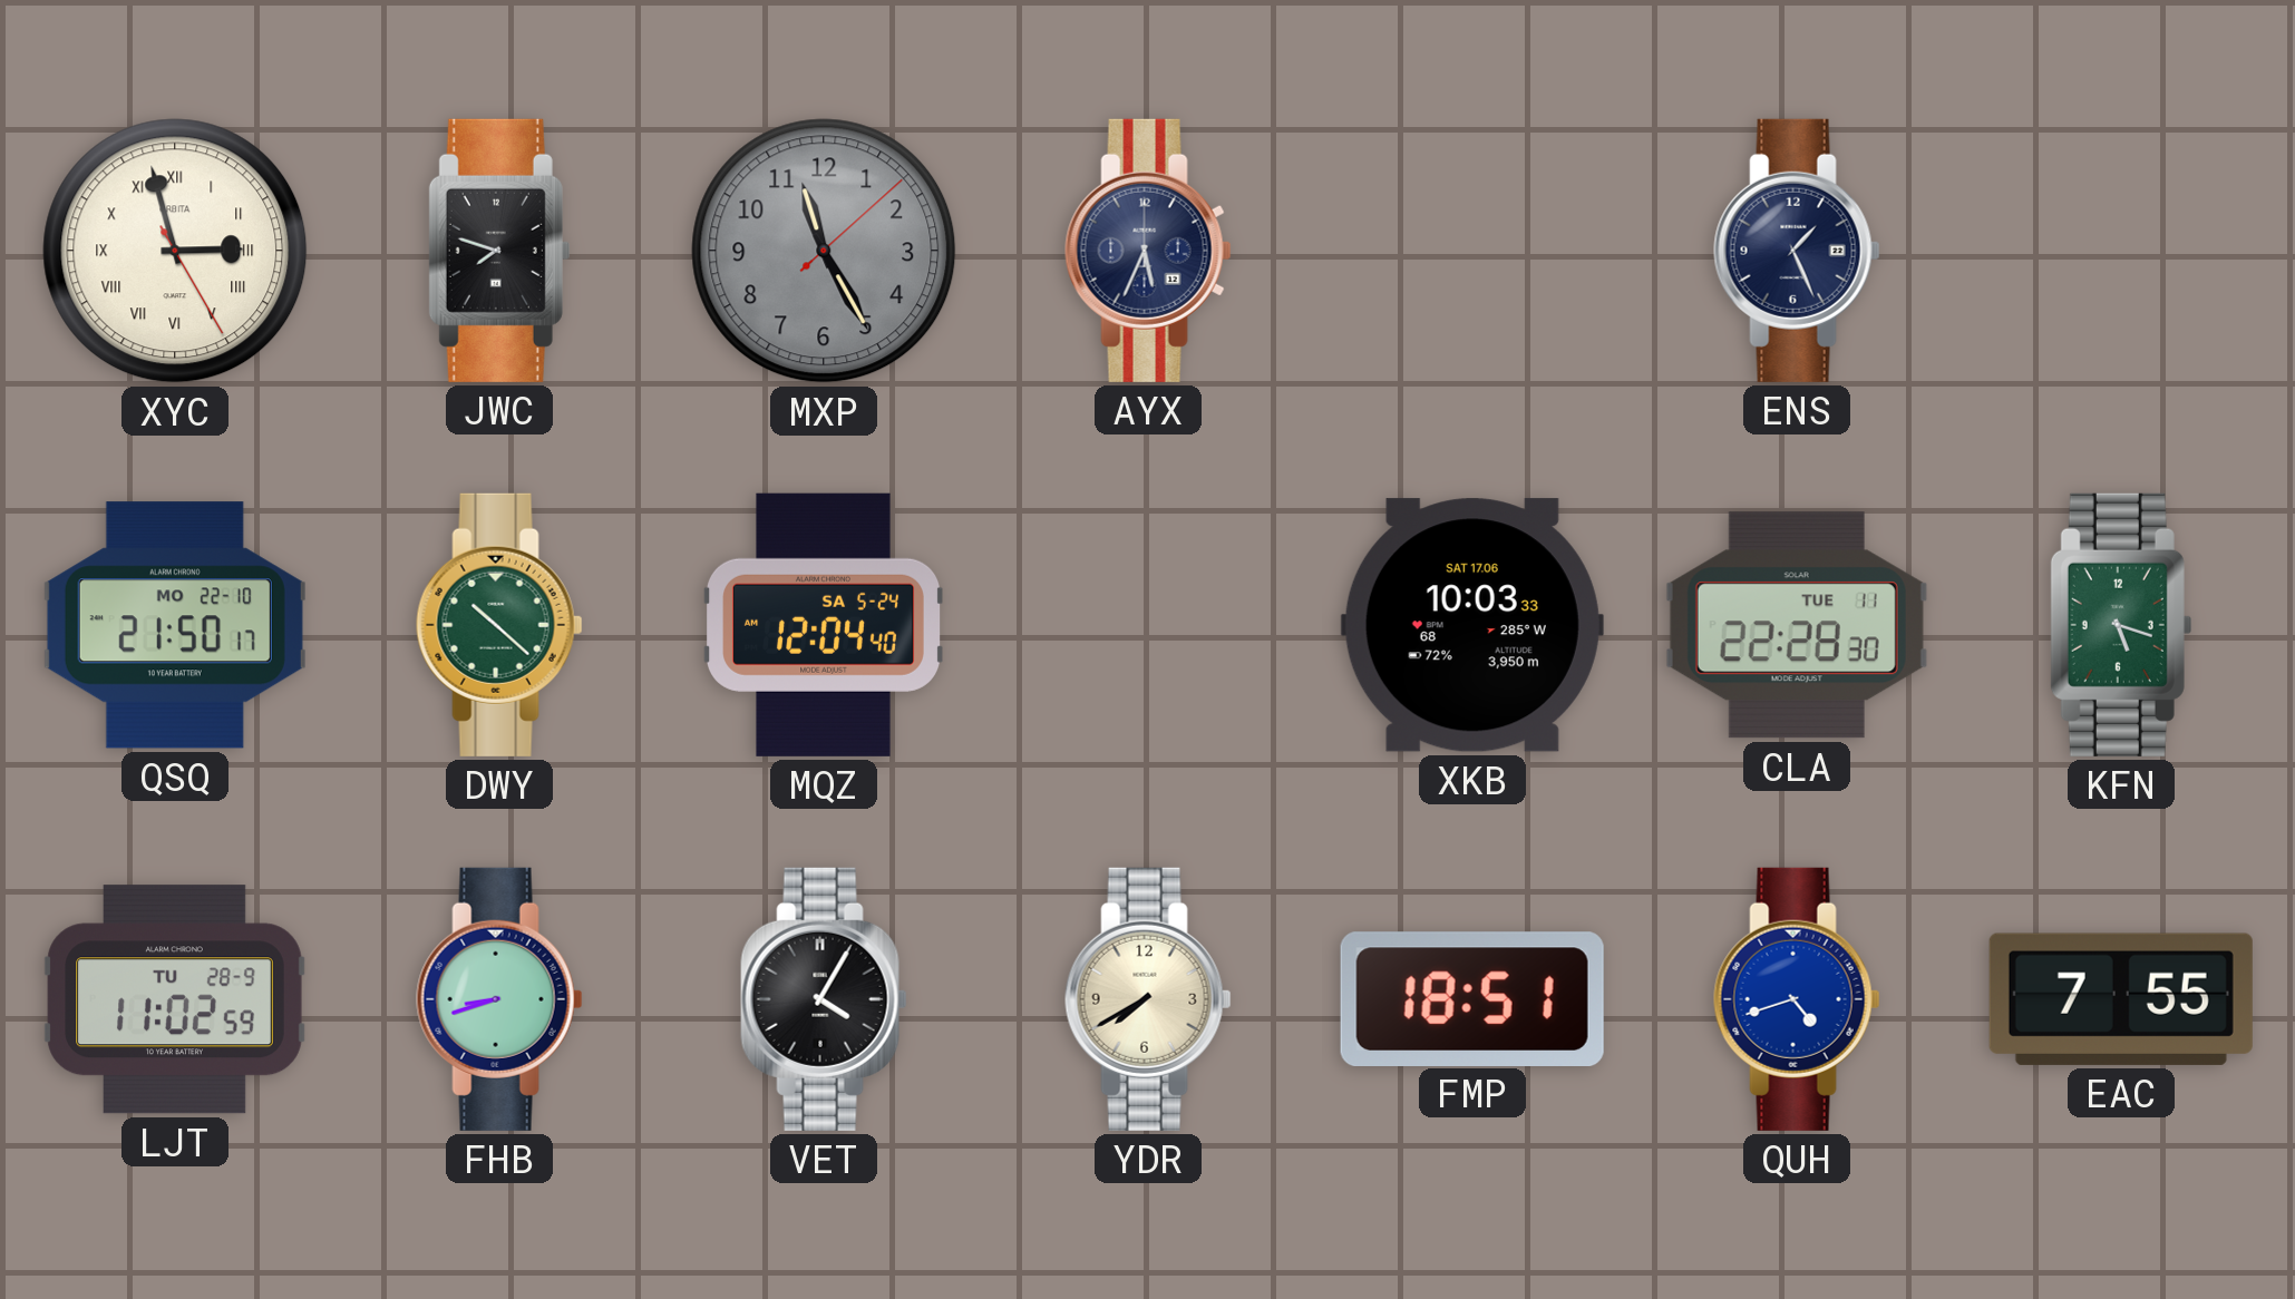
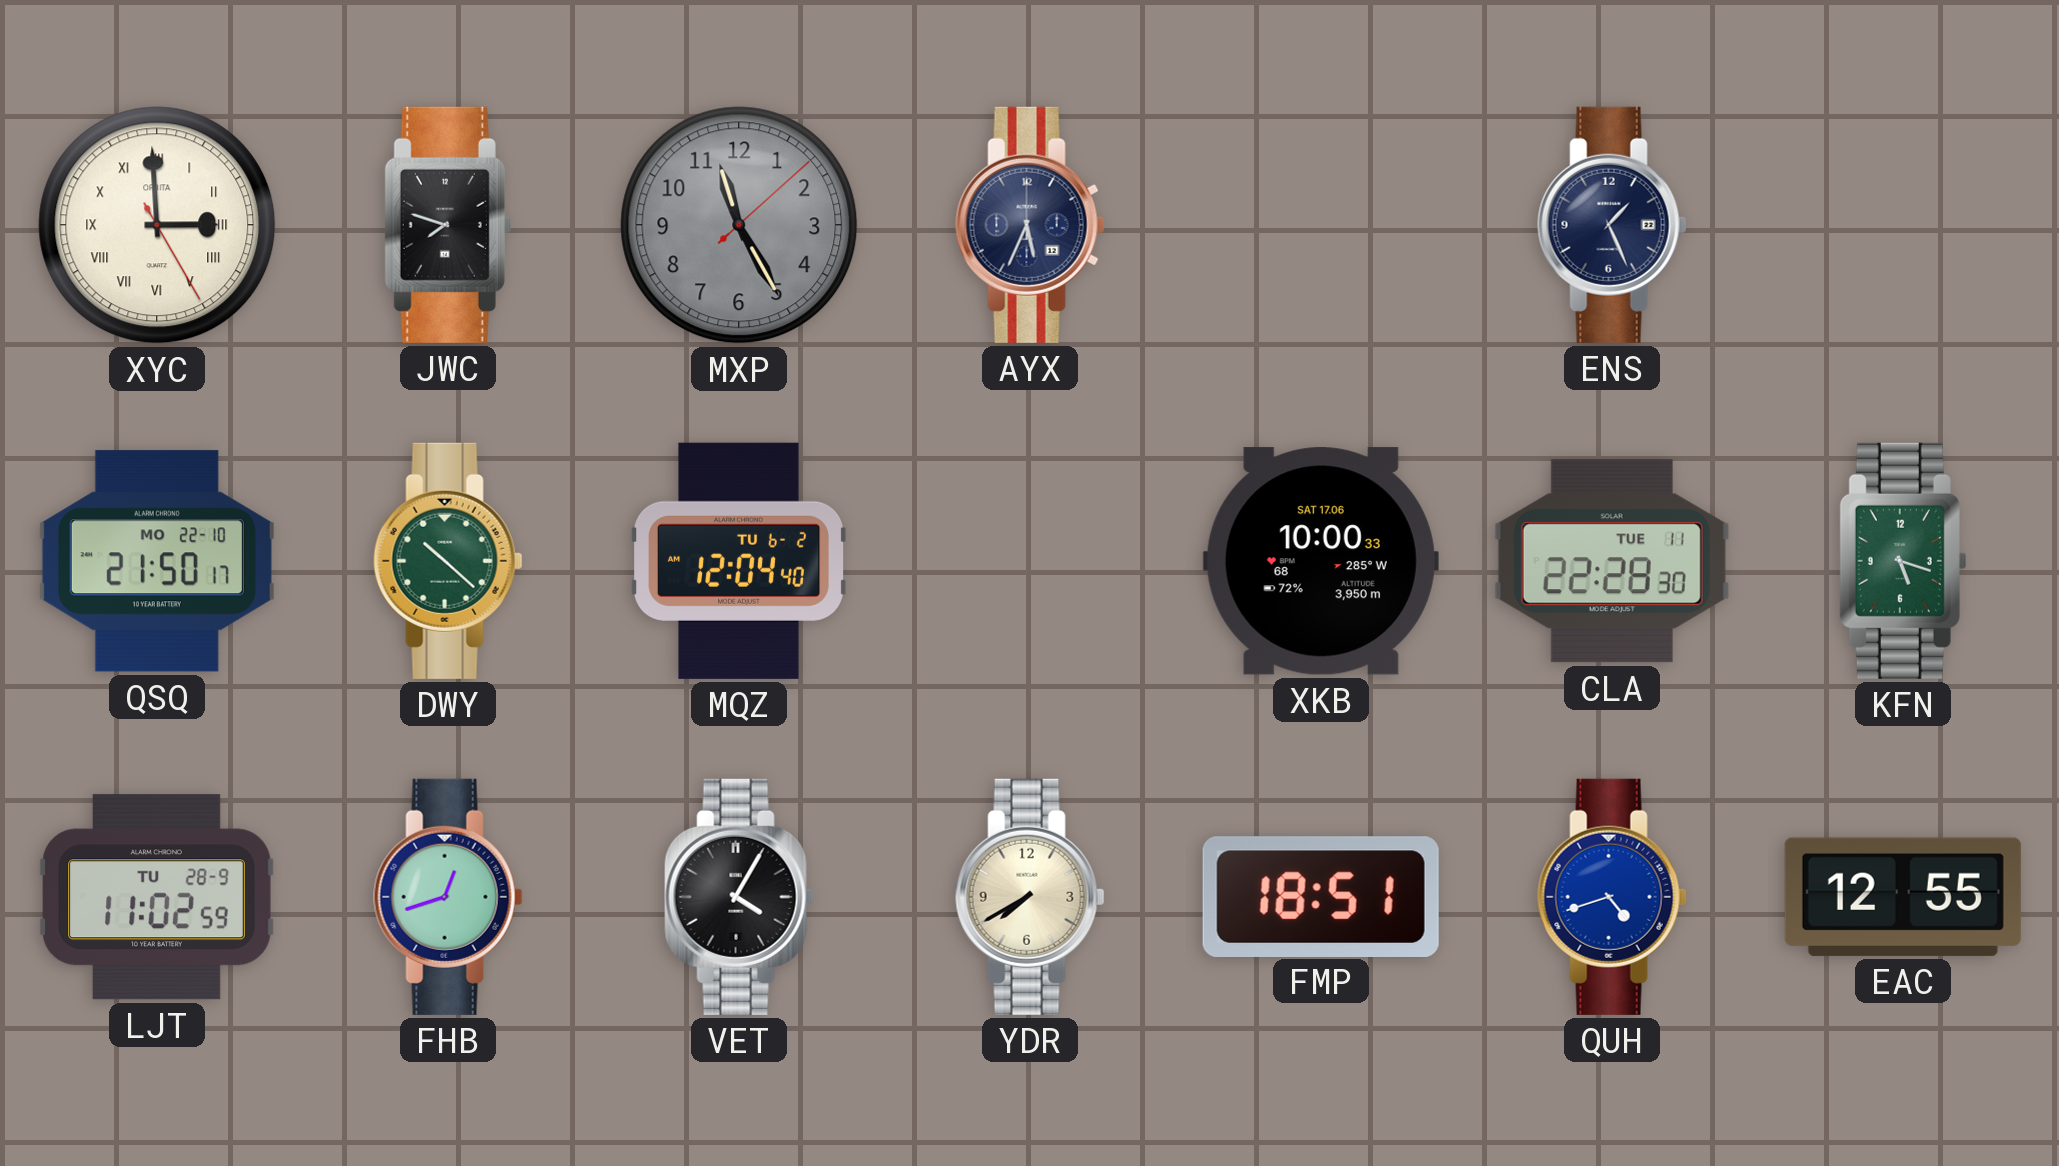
XYC: 2:57 -> 2:59
MQZ date: SA 5-24 -> TU 6-2
XKB: 10:03 -> 10:00
FHB: 8:42 -> 12:42
EAC: 7:55 -> 12:55
